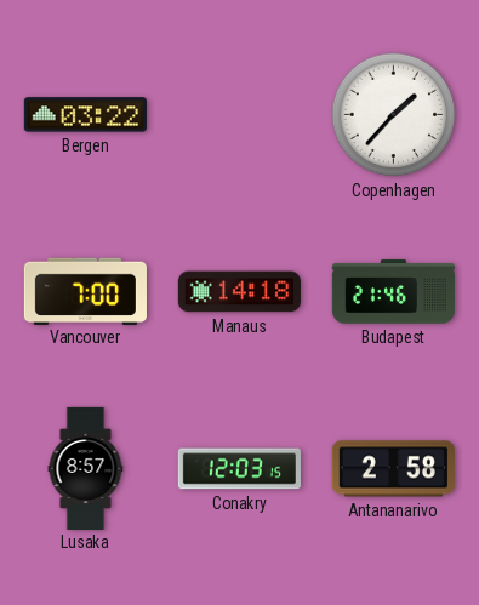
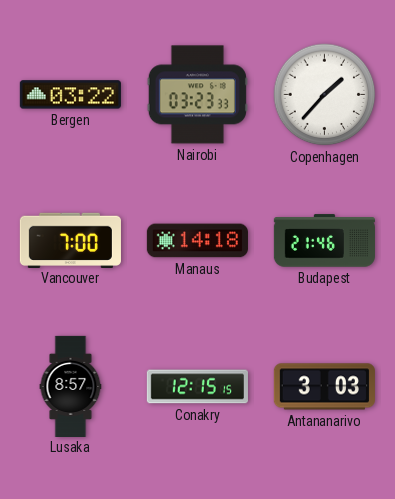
Nairobi: none -> 03:23
Conakry: 12:03 -> 12:15
Antananarivo: 2:58 -> 3:03
